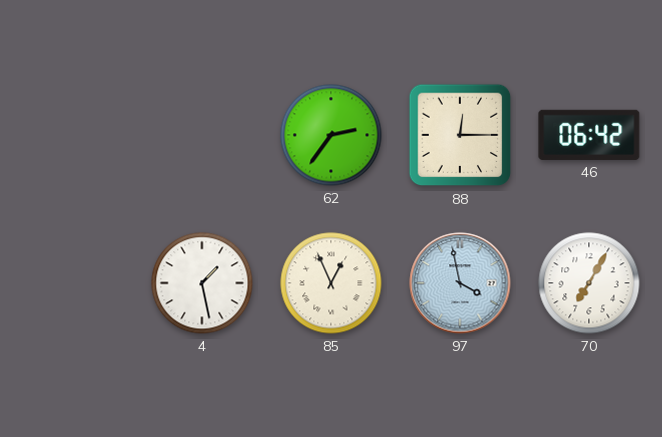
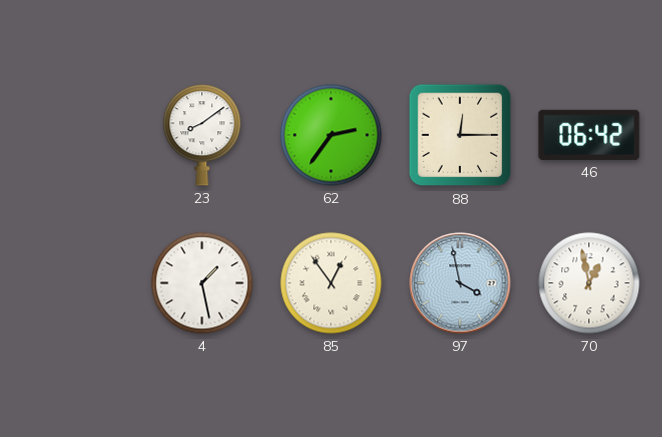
23: none -> 8:09
85: 12:56 -> 12:54
70: 7:05 -> 12:58
